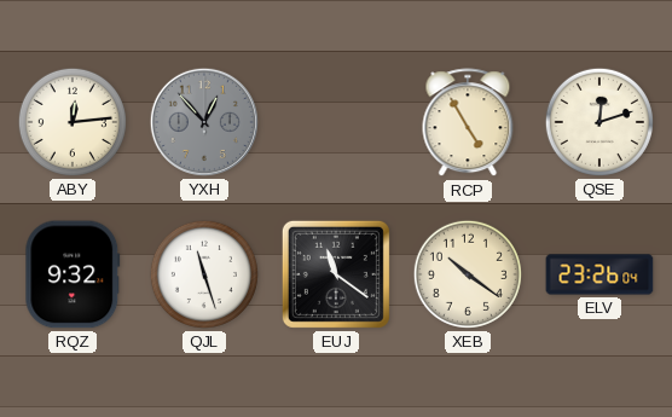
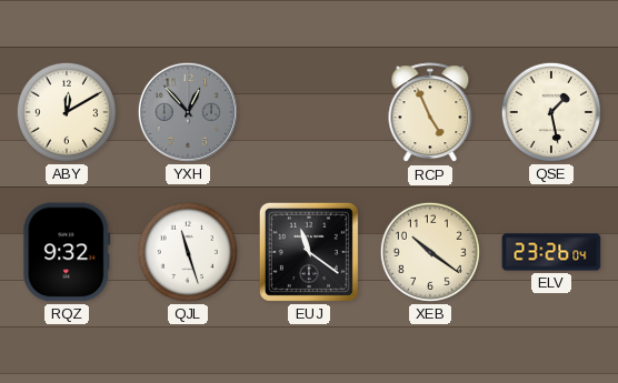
ABY: 12:14 -> 12:10
RCP: 4:55 -> 4:56
QSE: 12:12 -> 1:28
